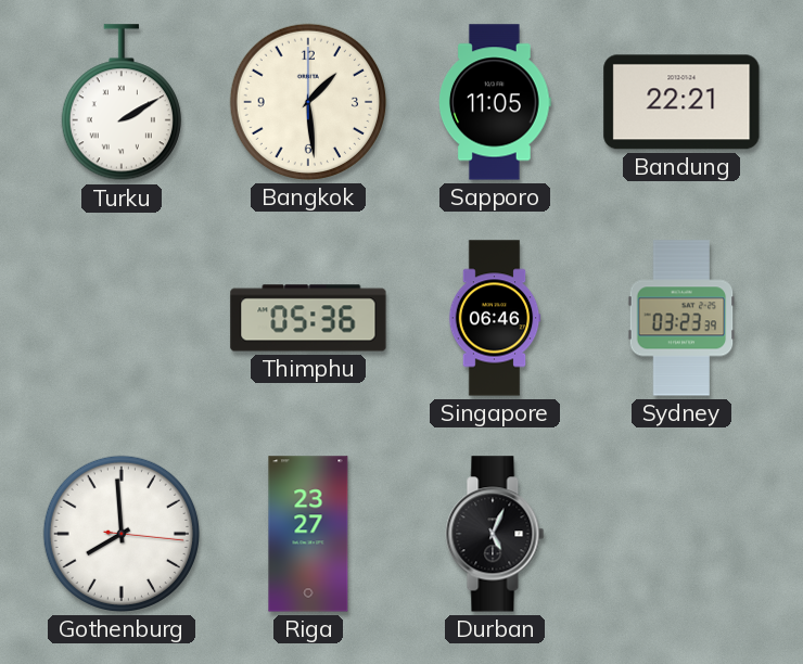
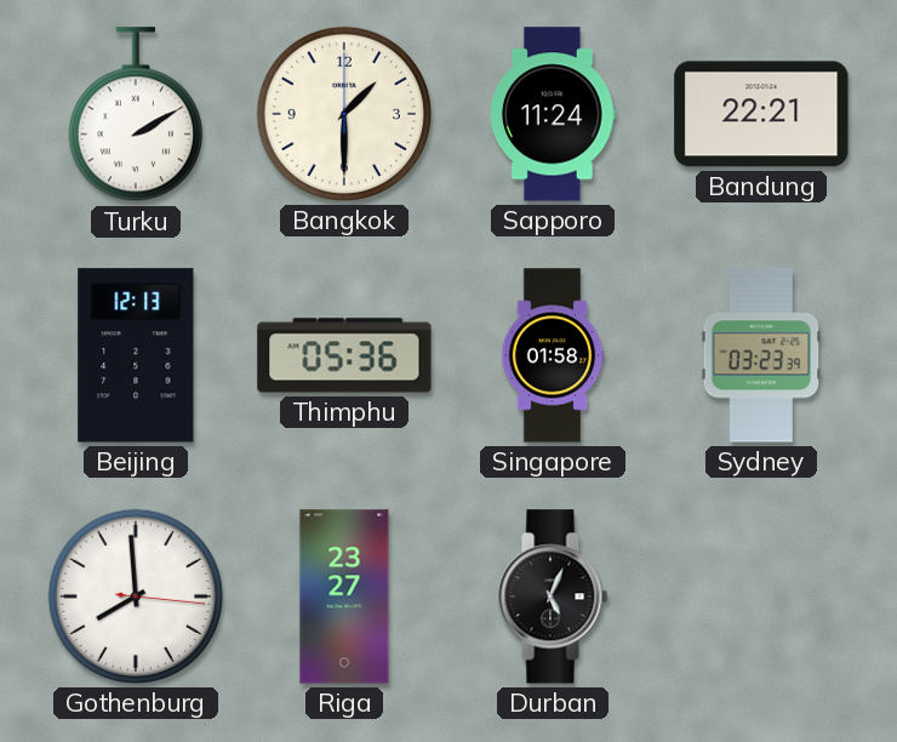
Bangkok: 1:29 -> 1:30
Sapporo: 11:05 -> 11:24
Beijing: none -> 12:13
Singapore: 06:46 -> 01:58
